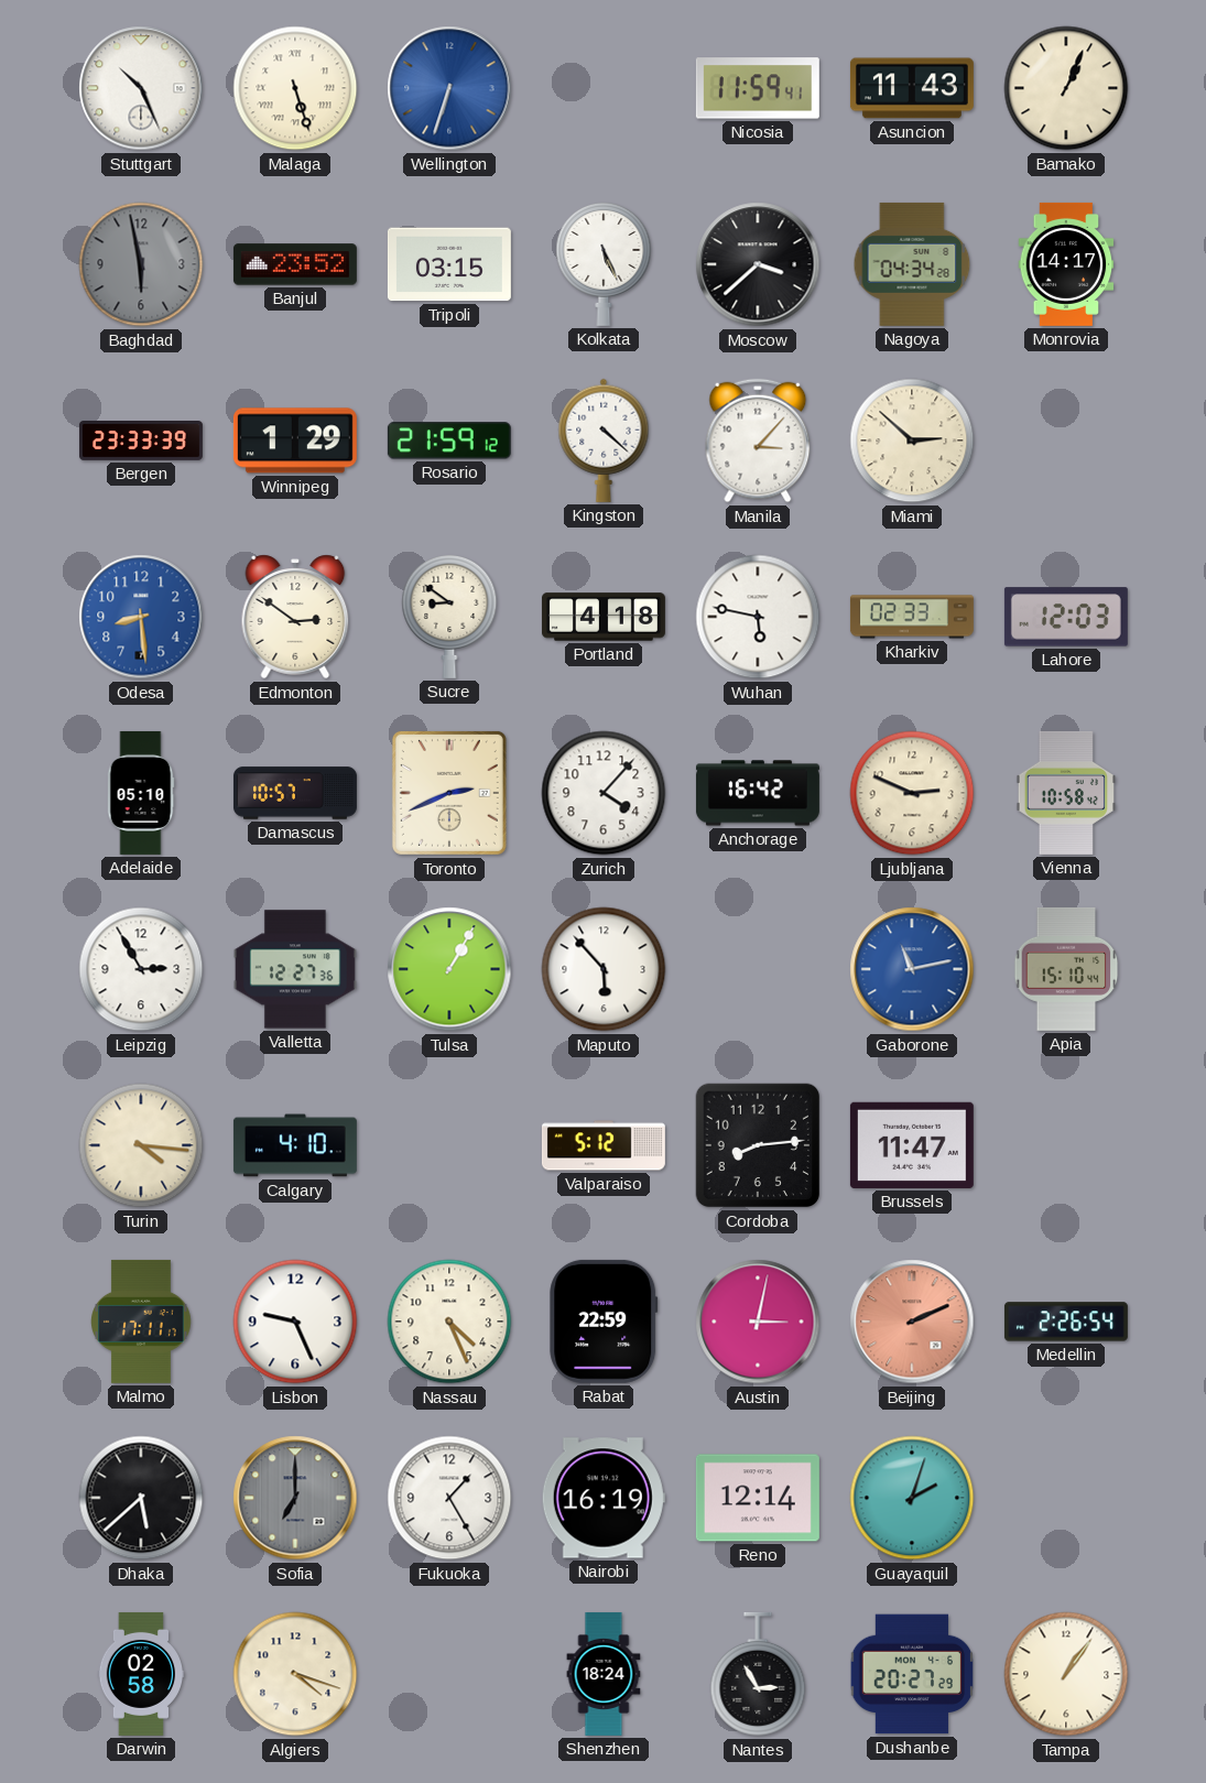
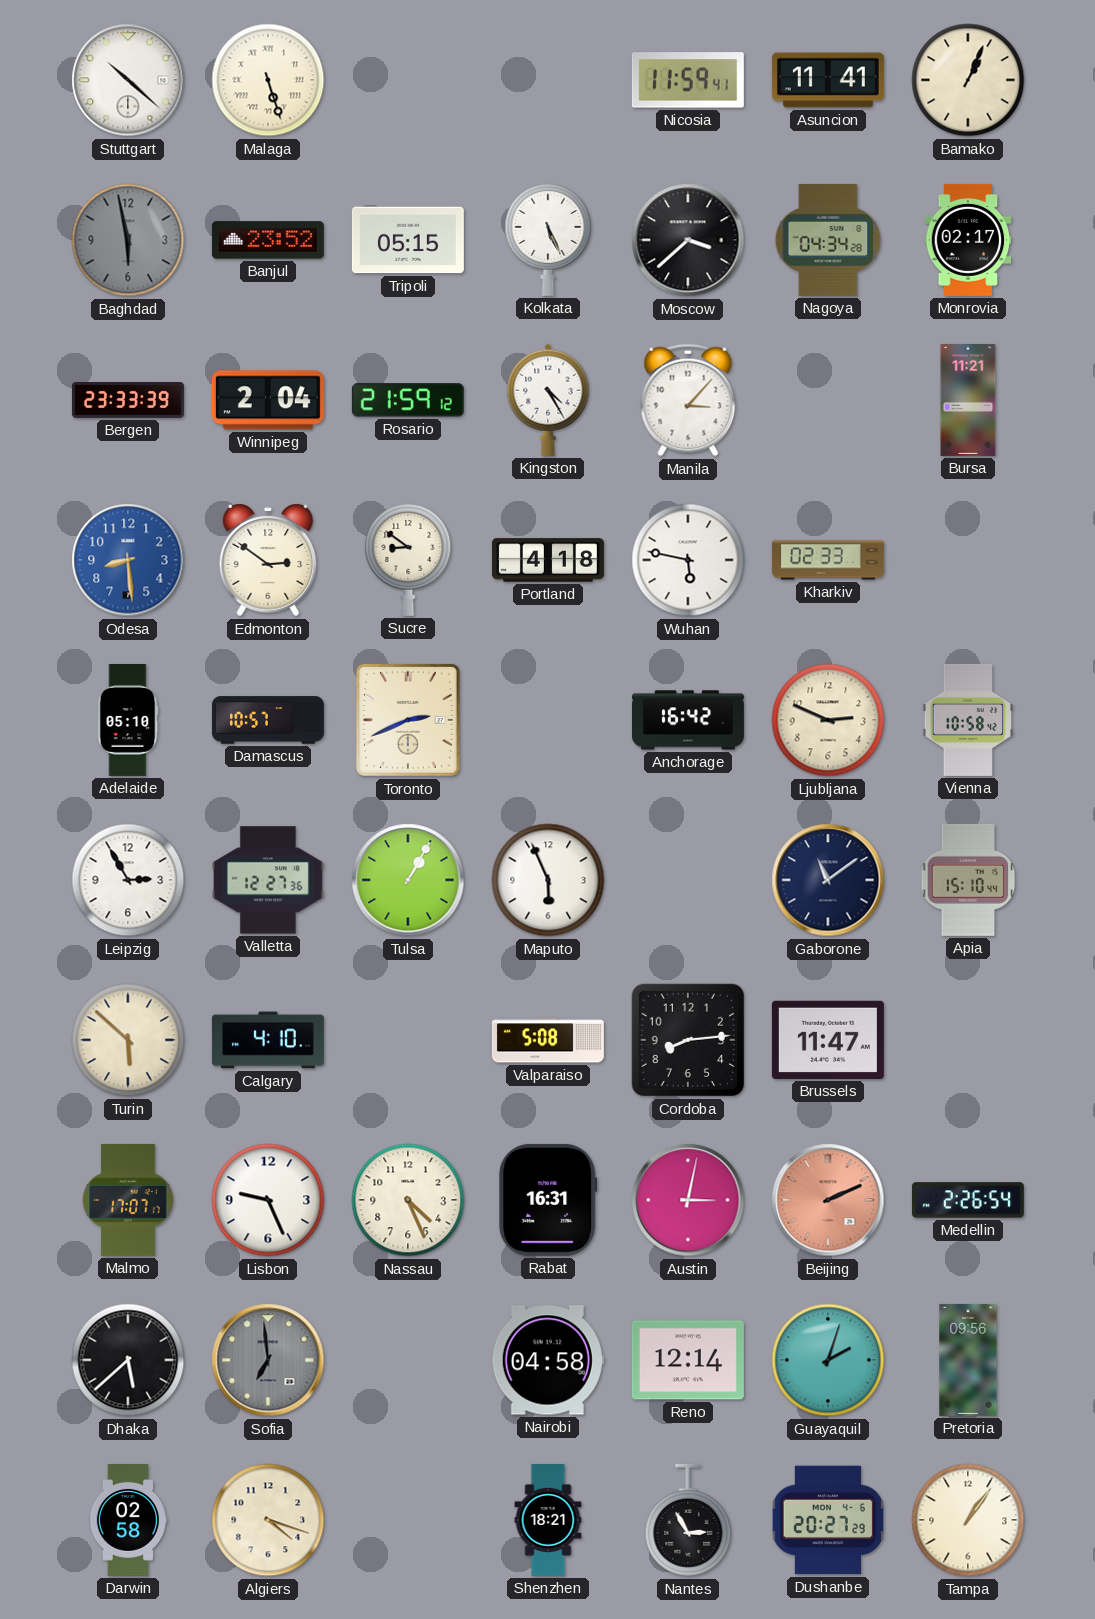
Stuttgart: 10:26 -> 10:22
Wellington: 6:33 -> none
Asuncion: 11:43 -> 11:41
Tripoli: 03:15 -> 05:15
Monrovia: 14:17 -> 02:17
Winnipeg: 1:29 -> 2:04
Kingston: 4:22 -> 4:25
Miami: 2:52 -> none
Bursa: none -> 11:21
Lahore: 12:03 -> none
Zurich: 4:07 -> none
Maputo: 5:53 -> 5:56
Gaborone: 11:13 -> 11:09
Gaborone dial: blue -> navy
Turin: 4:16 -> 5:52
Valparaiso: 5:12 -> 5:08
Malmo: 17:11 -> 17:07
Rabat: 22:59 -> 16:31
Sofia: 7:00 -> 6:59
Fukuoka: 1:25 -> none
Nairobi: 16:19 -> 04:58
Pretoria: none -> 09:56
Shenzhen: 18:24 -> 18:21
